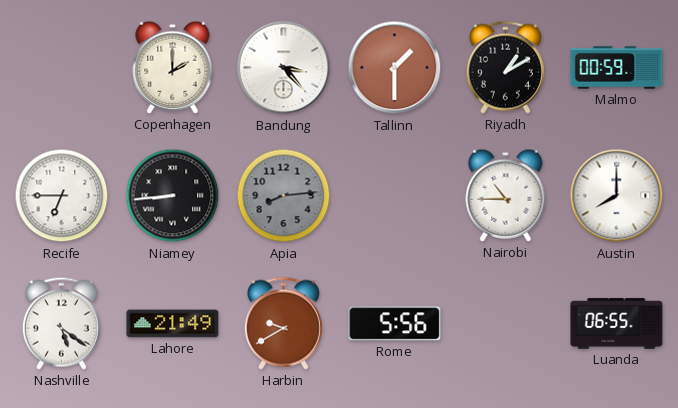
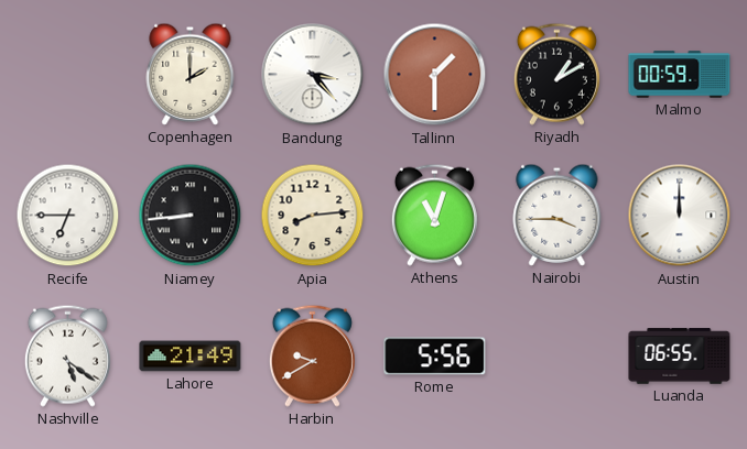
Apia dial: grey -> cream
Athens: none -> 11:03
Nairobi: 10:45 -> 3:45
Austin: 8:00 -> 12:00
